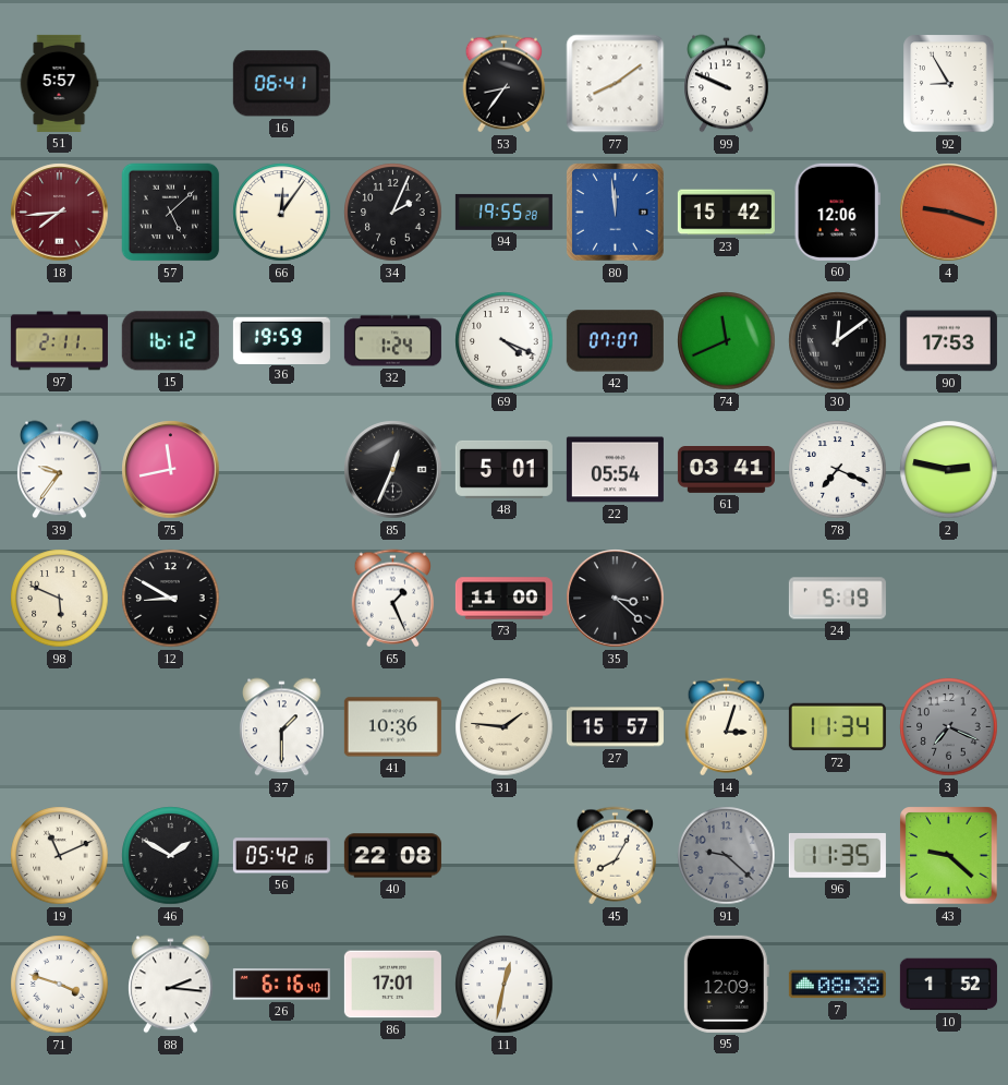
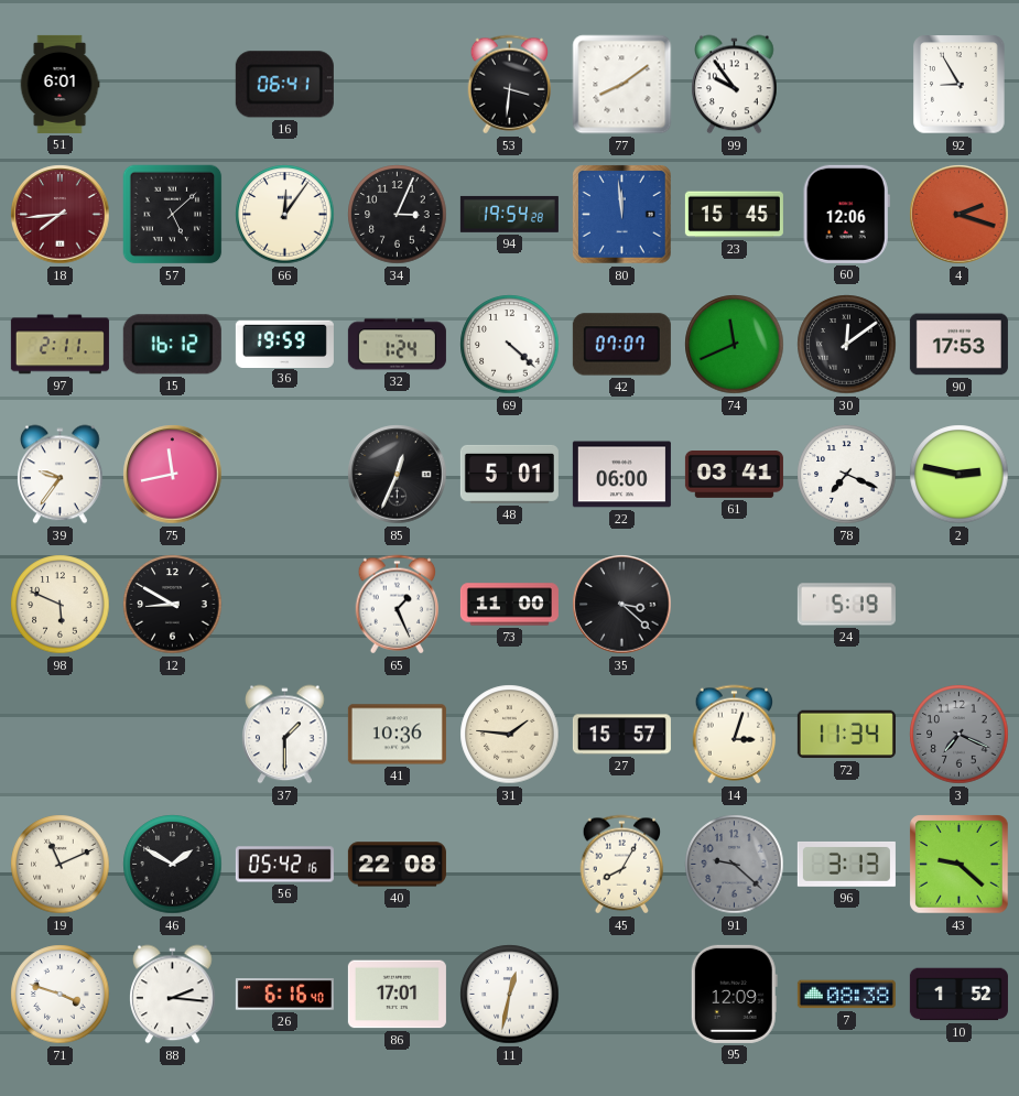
51: 5:57 -> 6:01
53: 8:36 -> 3:31
99: 9:49 -> 9:54
34: 2:04 -> 3:04
94: 19:55 -> 19:54
23: 15:42 -> 15:45
4: 9:18 -> 2:18
69: 4:19 -> 4:22
22: 05:54 -> 06:00
96: 11:35 -> 3:13
